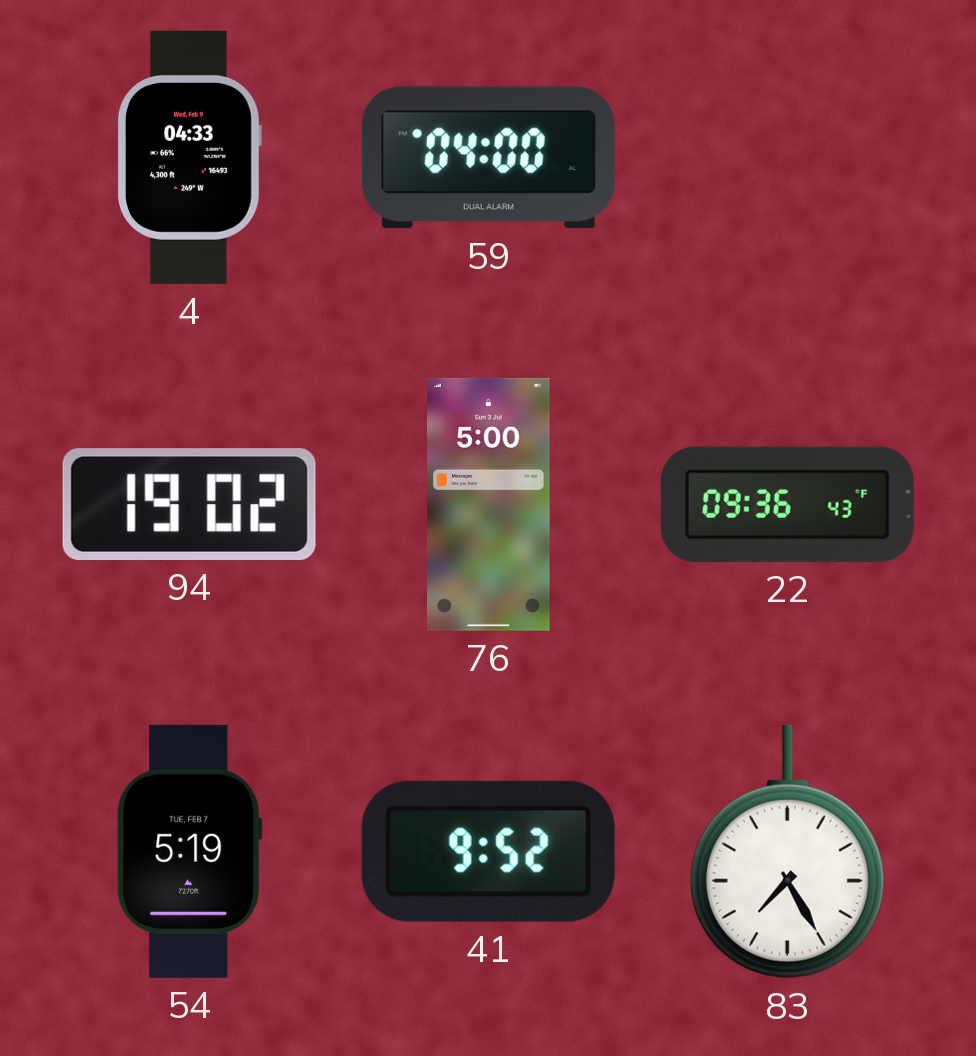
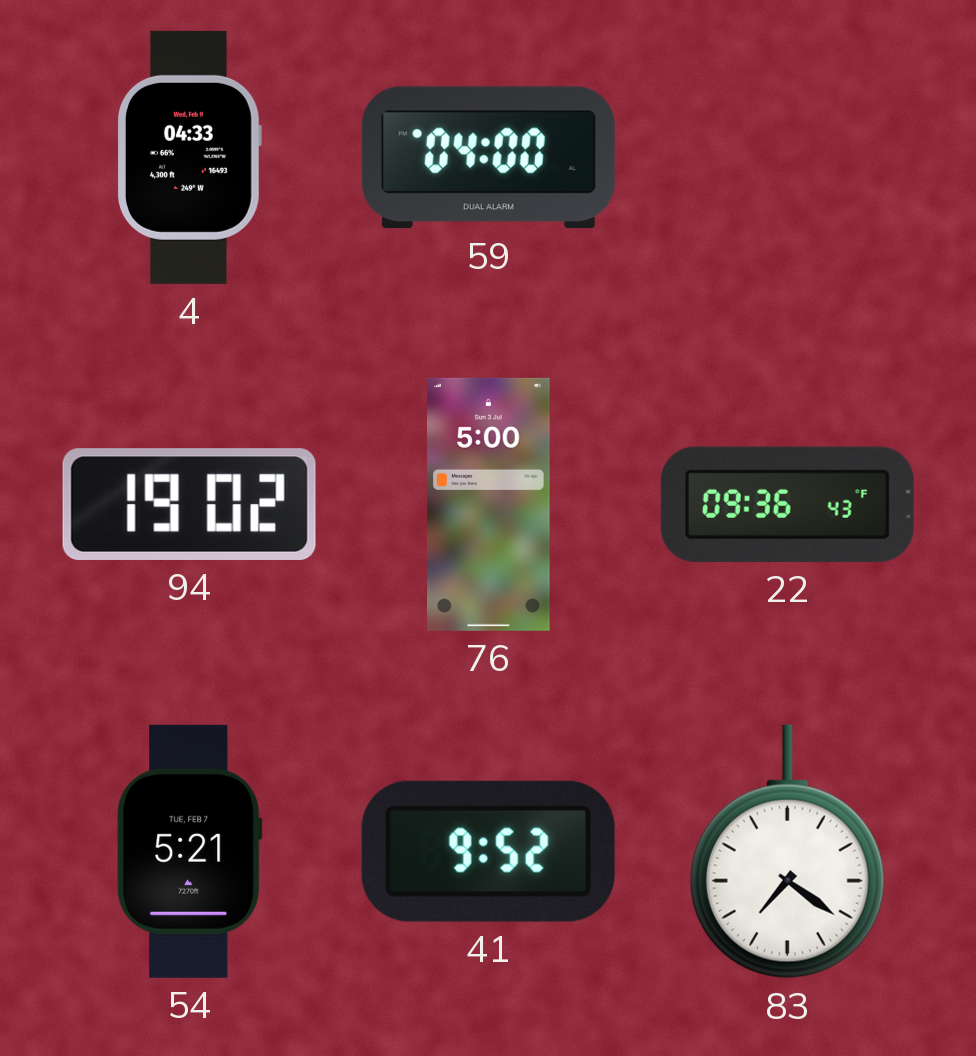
54: 5:19 -> 5:21
83: 7:25 -> 7:21
